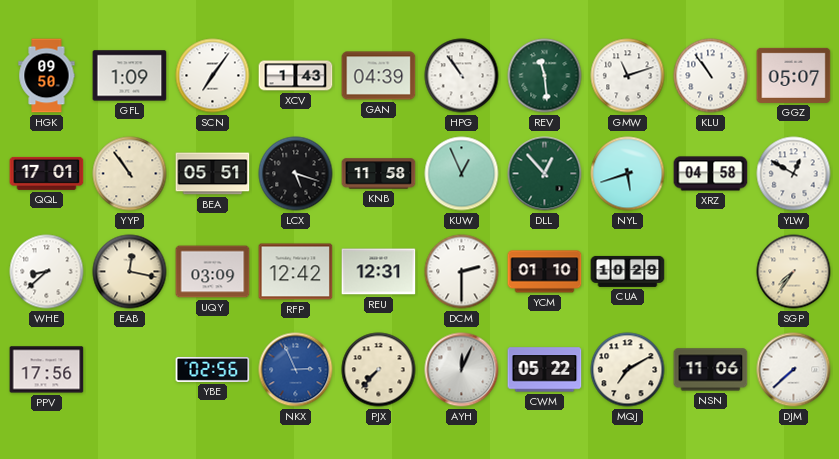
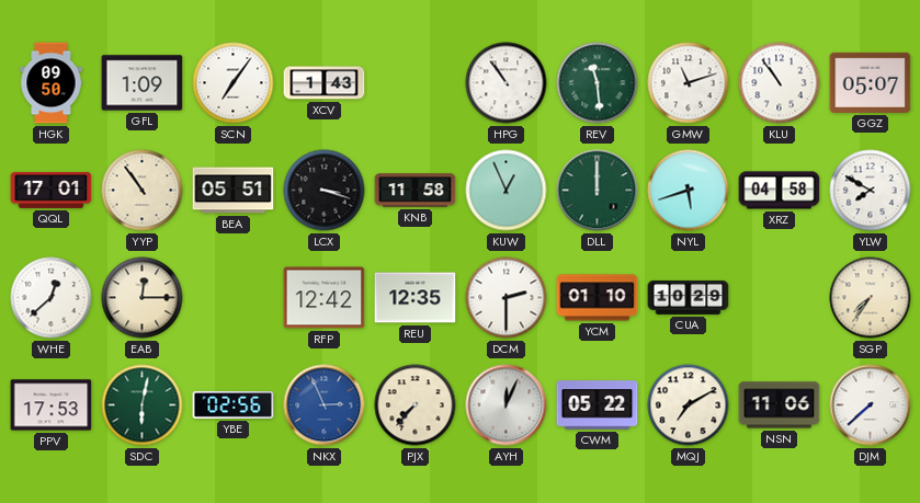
GAN: 04:39 -> none
LCX: 5:18 -> 3:18
DLL: 12:53 -> 12:00
YLW: 12:50 -> 7:50
WHE: 8:38 -> 12:38
EAB: 12:17 -> 12:15
UQY: 03:09 -> none
REU: 12:31 -> 12:35
PPV: 17:56 -> 17:53
SDC: none -> 6:02
